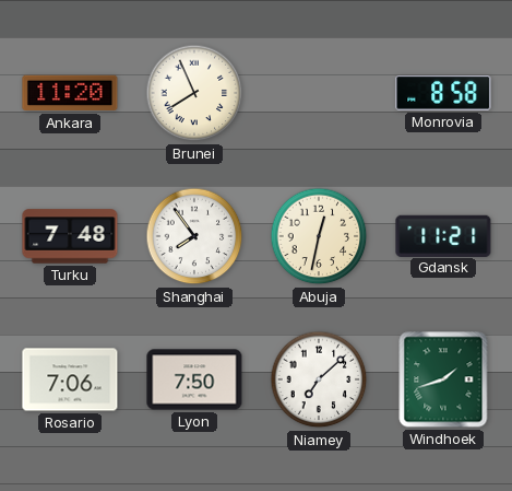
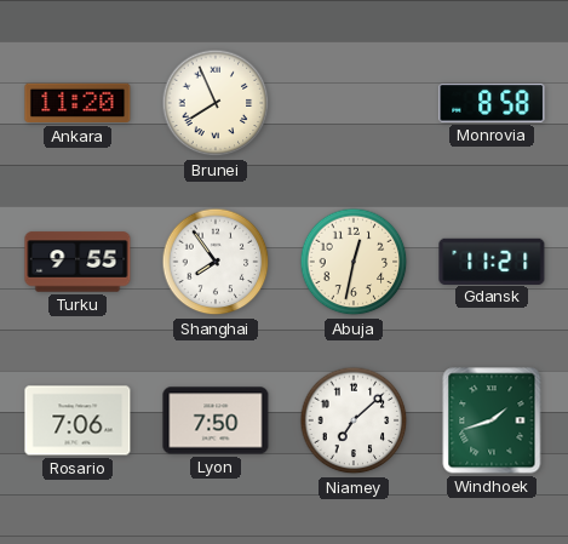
Turku: 7:48 -> 9:55
